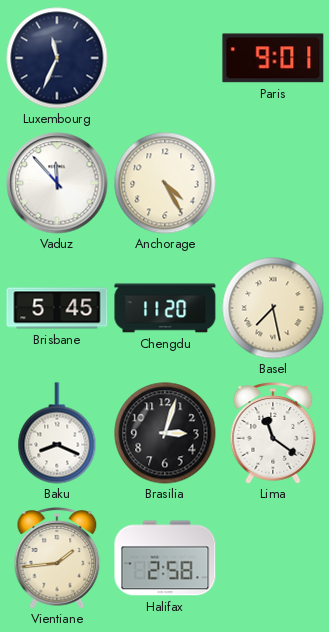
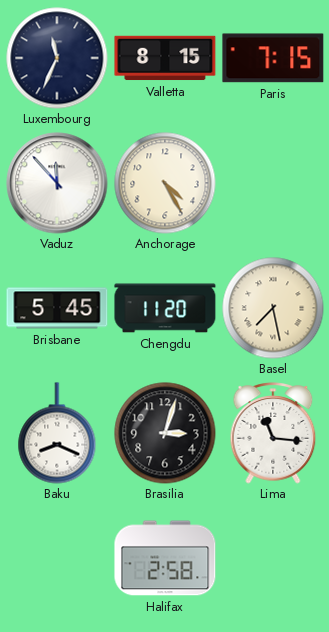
Valletta: none -> 8:15
Paris: 9:01 -> 7:15
Lima: 11:21 -> 11:16
Vientiane: 1:44 -> none
